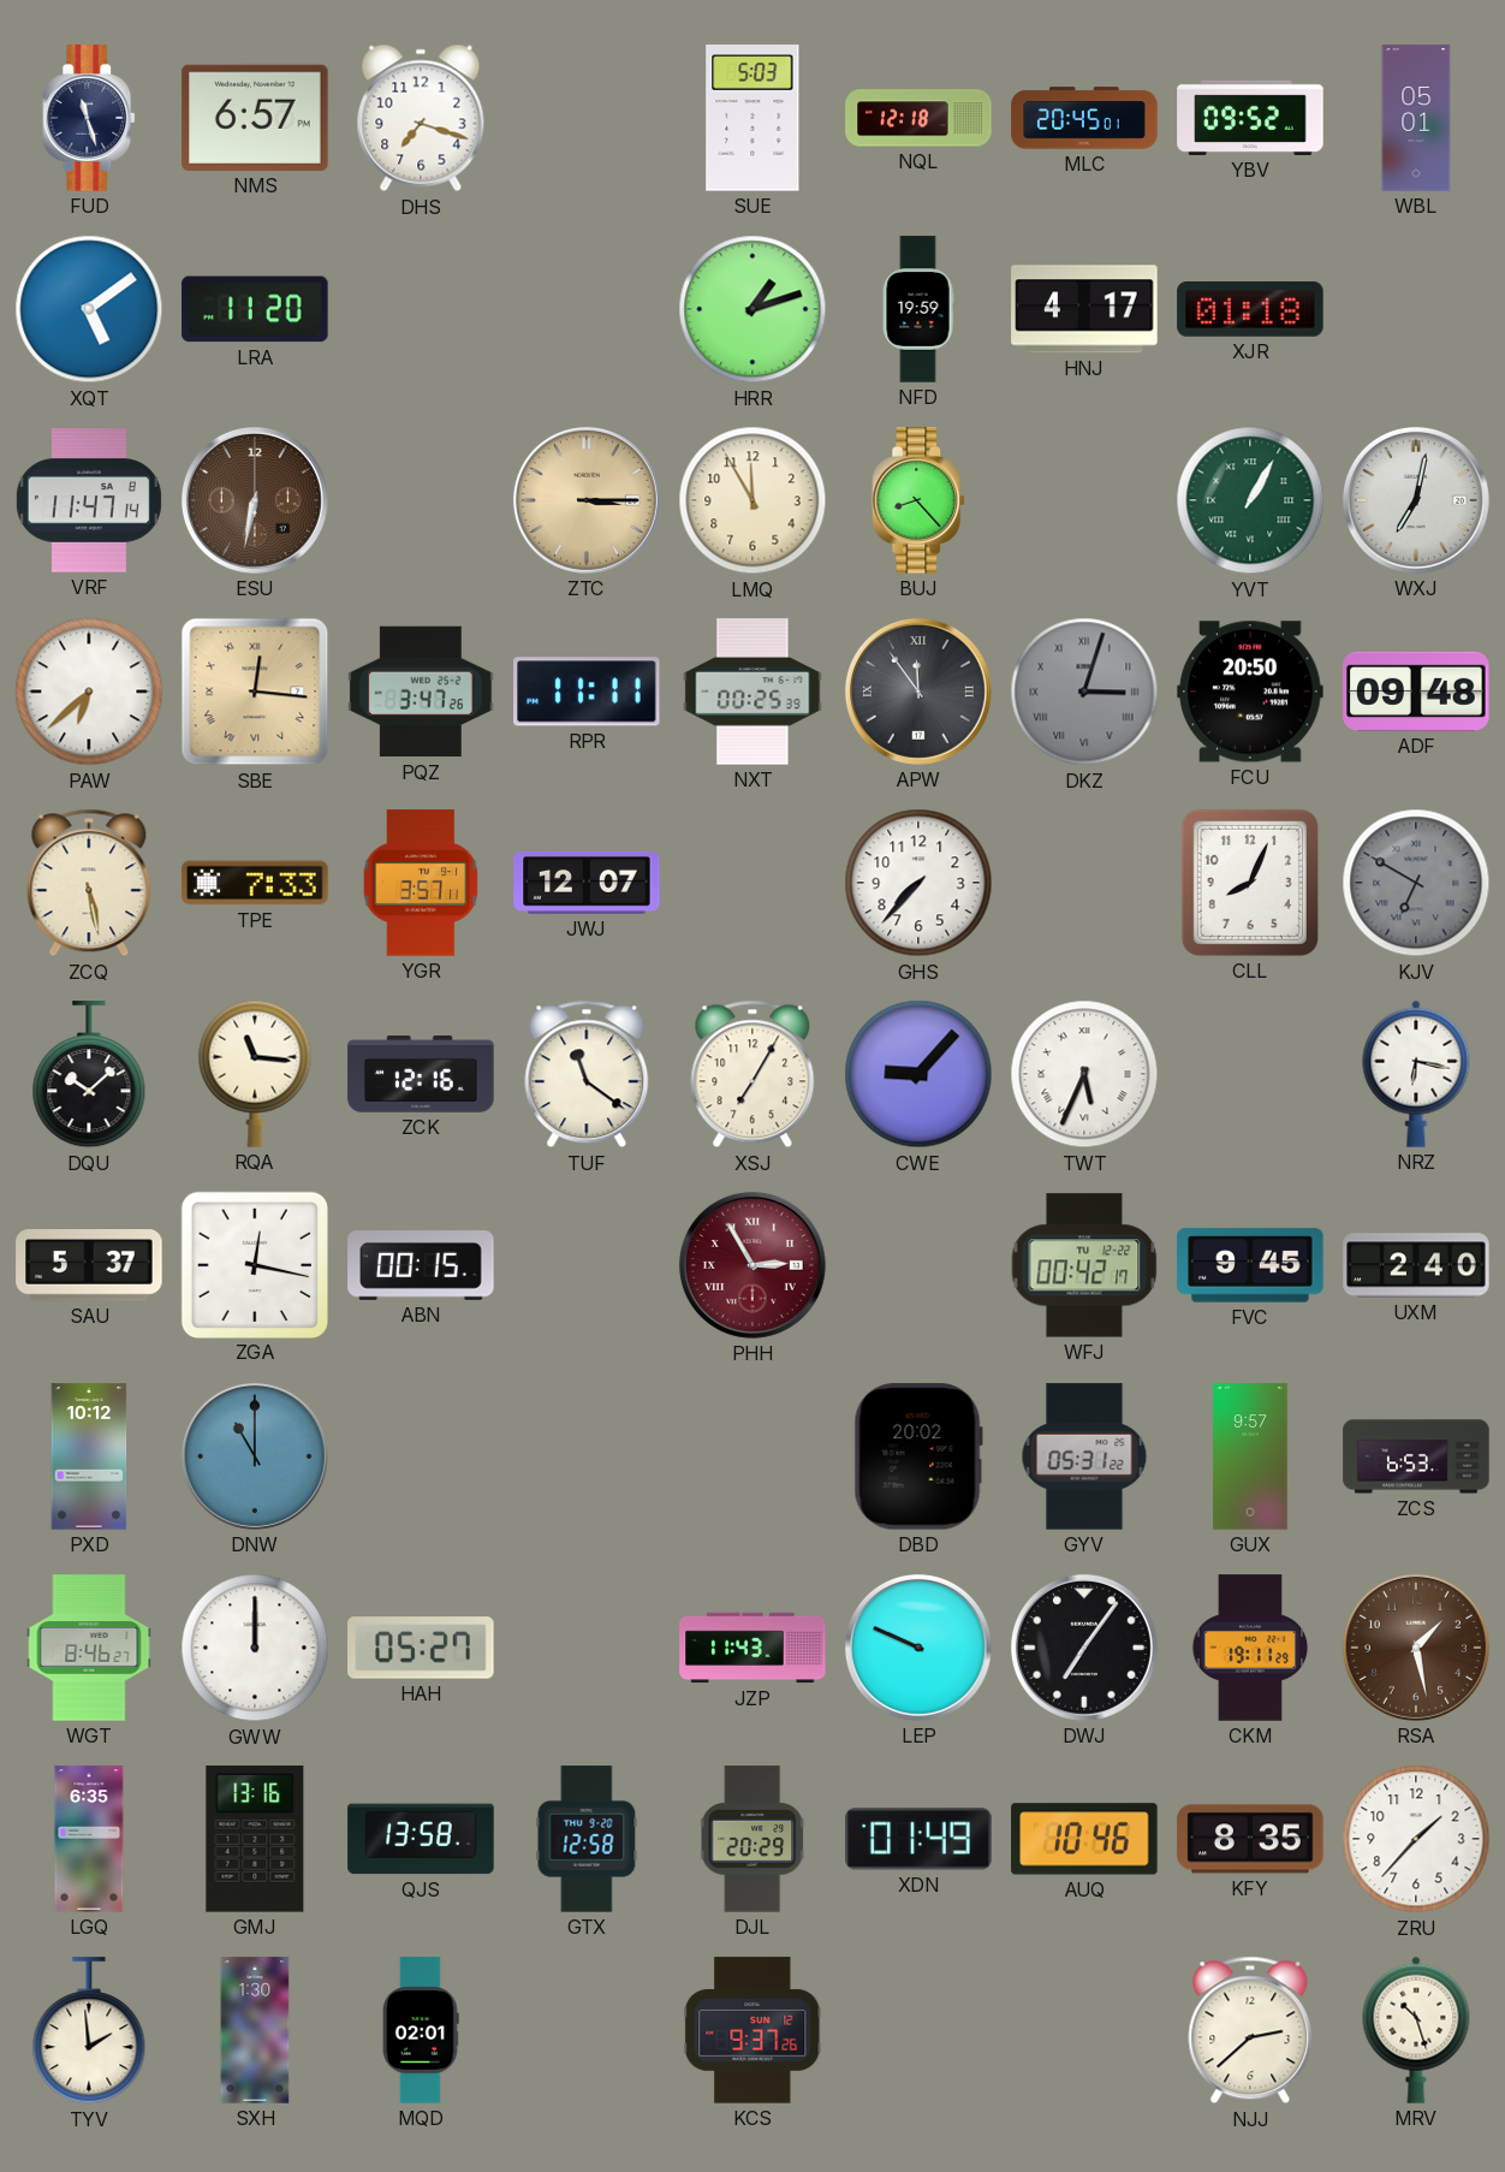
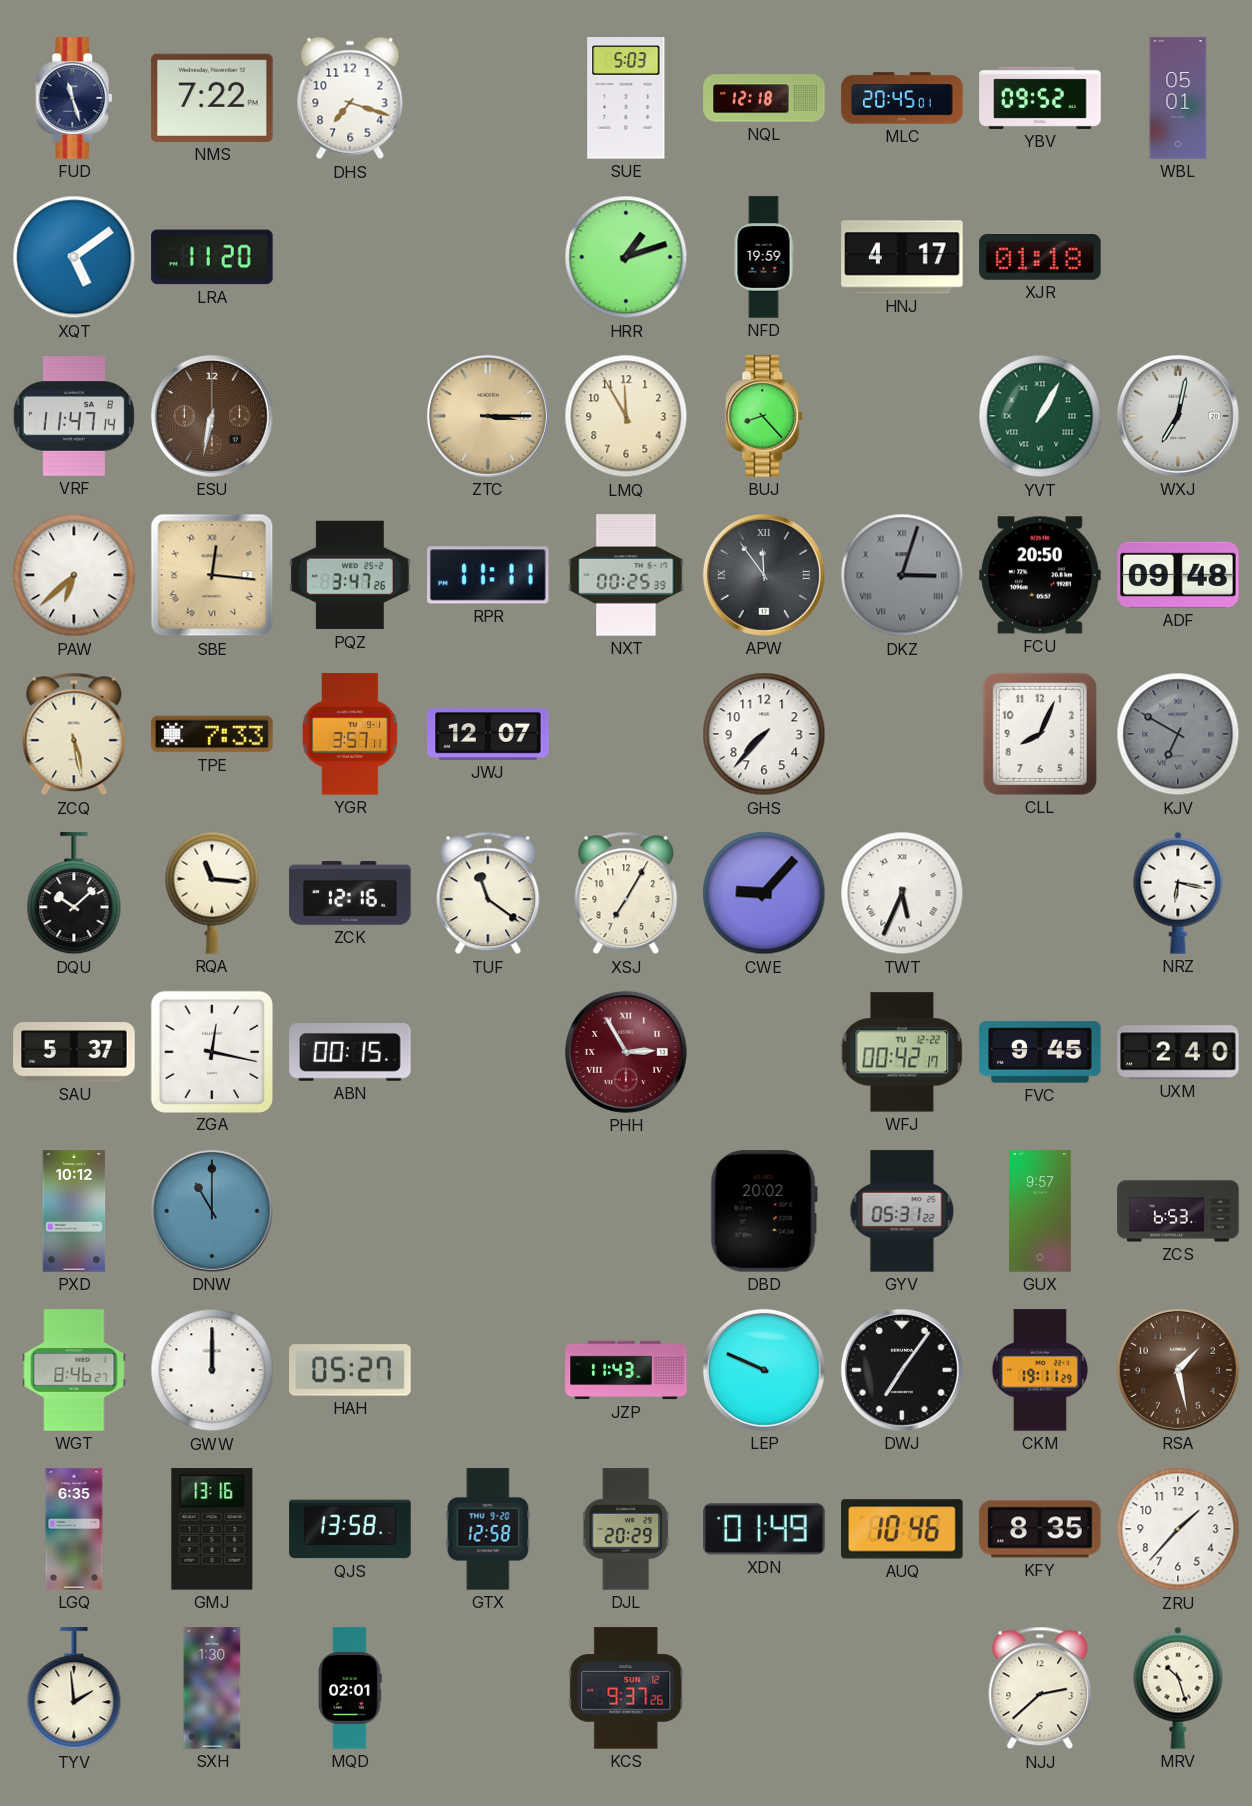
NMS: 6:57 -> 7:22
